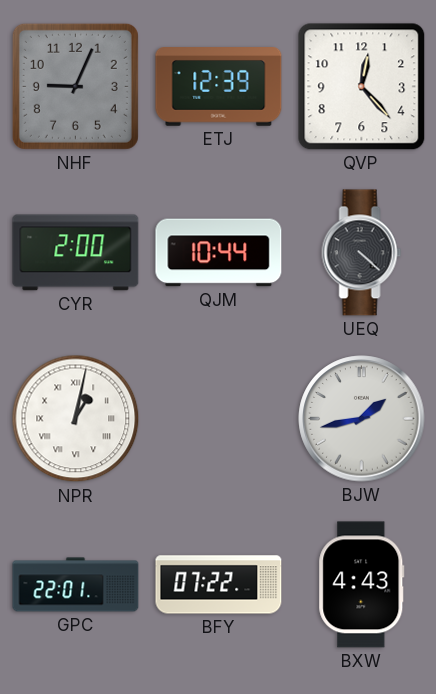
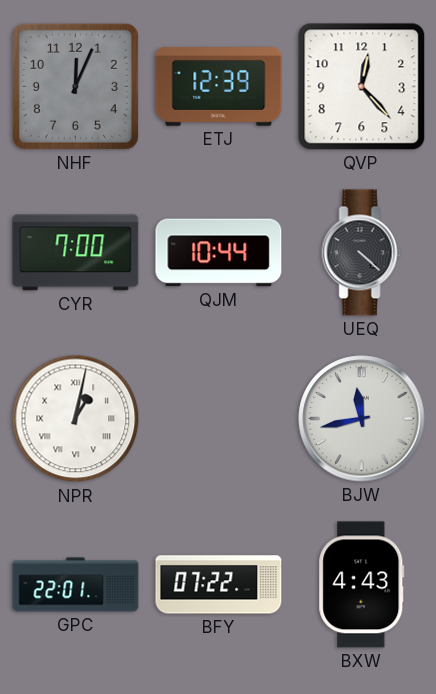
NHF: 9:04 -> 12:04
CYR: 2:00 -> 7:00
BJW: 1:43 -> 11:43
